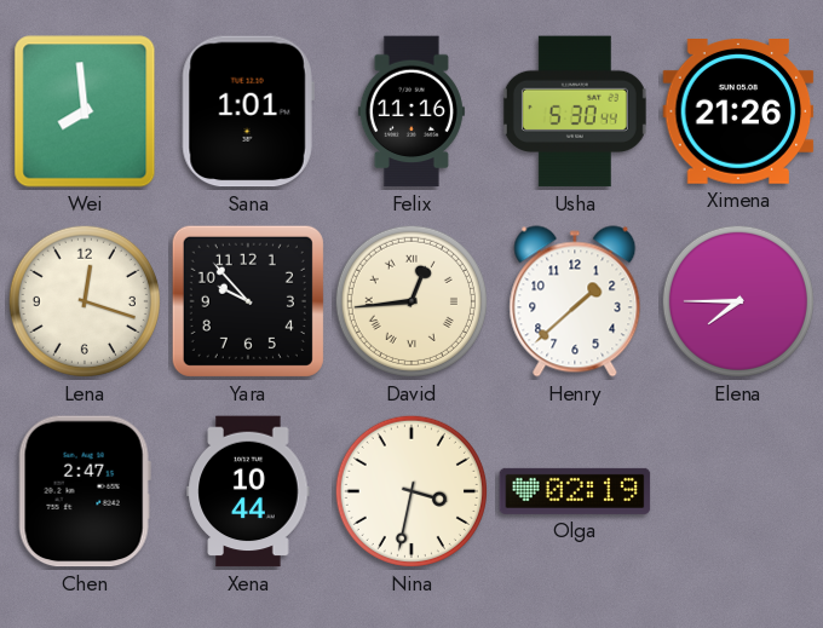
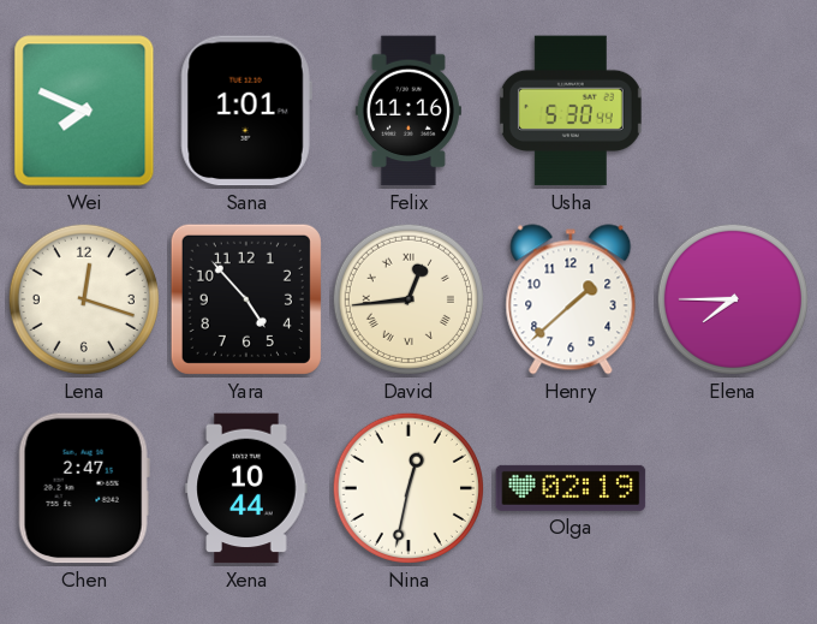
Wei: 7:59 -> 7:49
Ximena: 21:26 -> none
Yara: 9:53 -> 4:53
Nina: 3:32 -> 12:32
